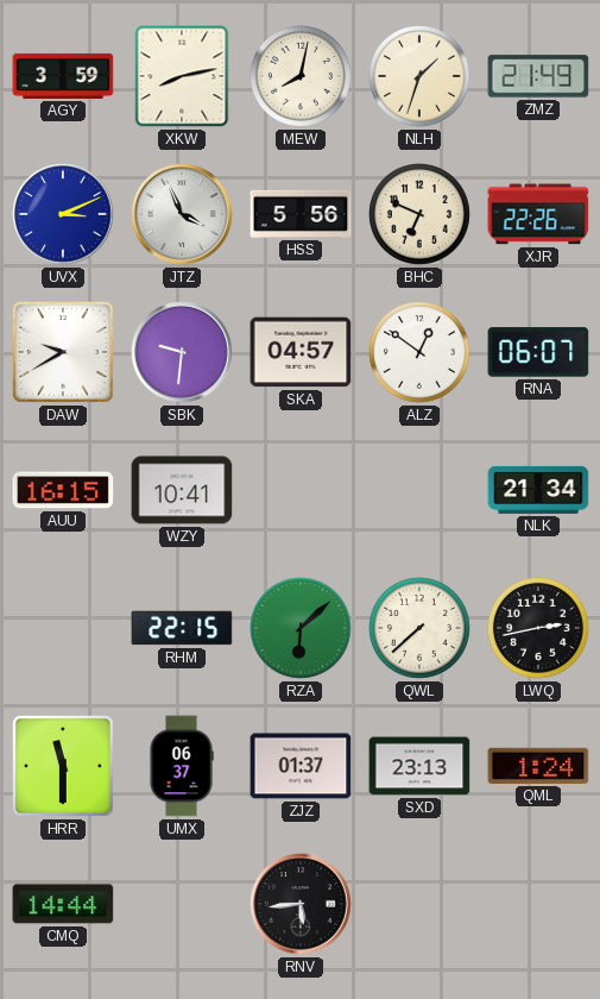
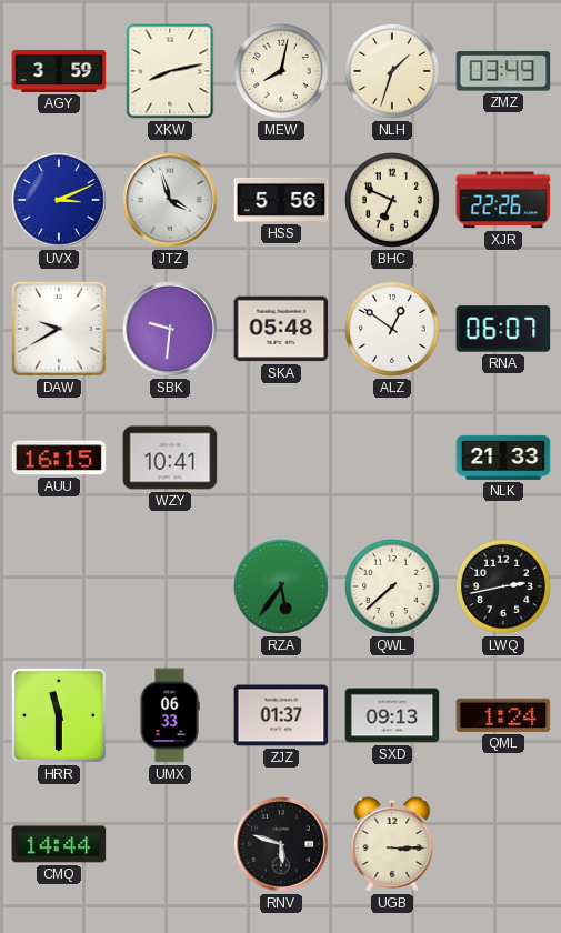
ZMZ: 21:49 -> 03:49
JTZ: 3:56 -> 3:57
SKA: 04:57 -> 05:48
NLK: 21:34 -> 21:33
RHM: 22:15 -> none
RZA: 6:08 -> 5:36
UMX: 06:37 -> 06:33
SXD: 23:13 -> 09:13
RNV: 5:44 -> 5:48
UGB: none -> 3:15
